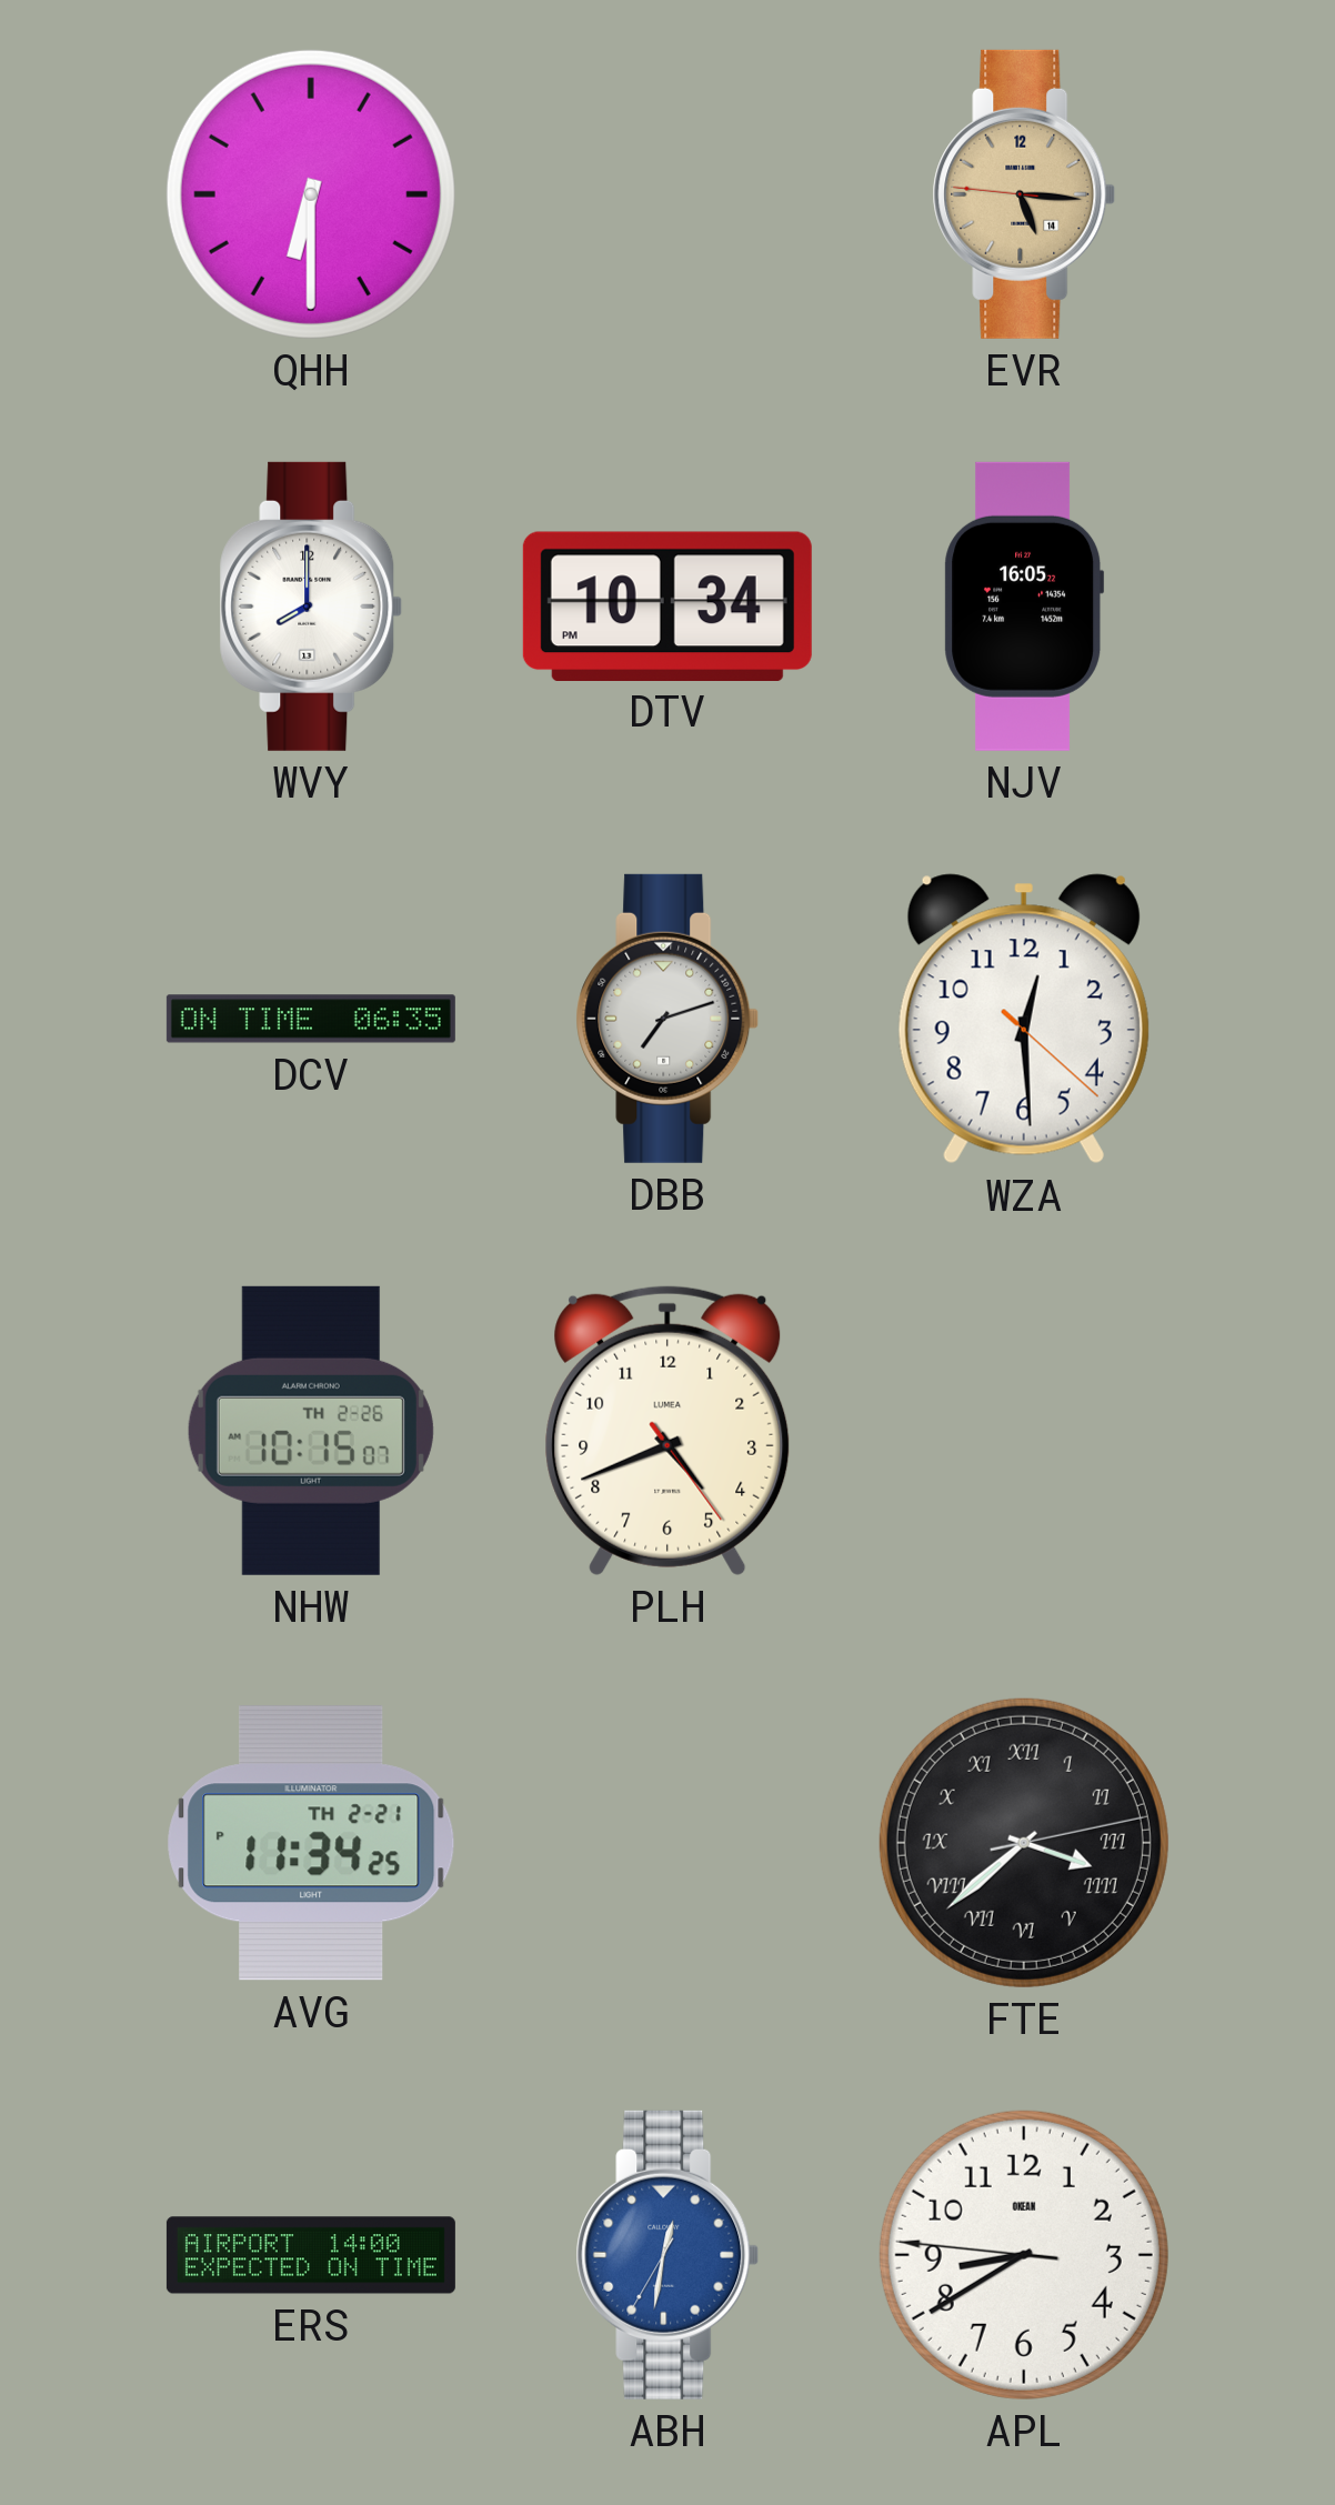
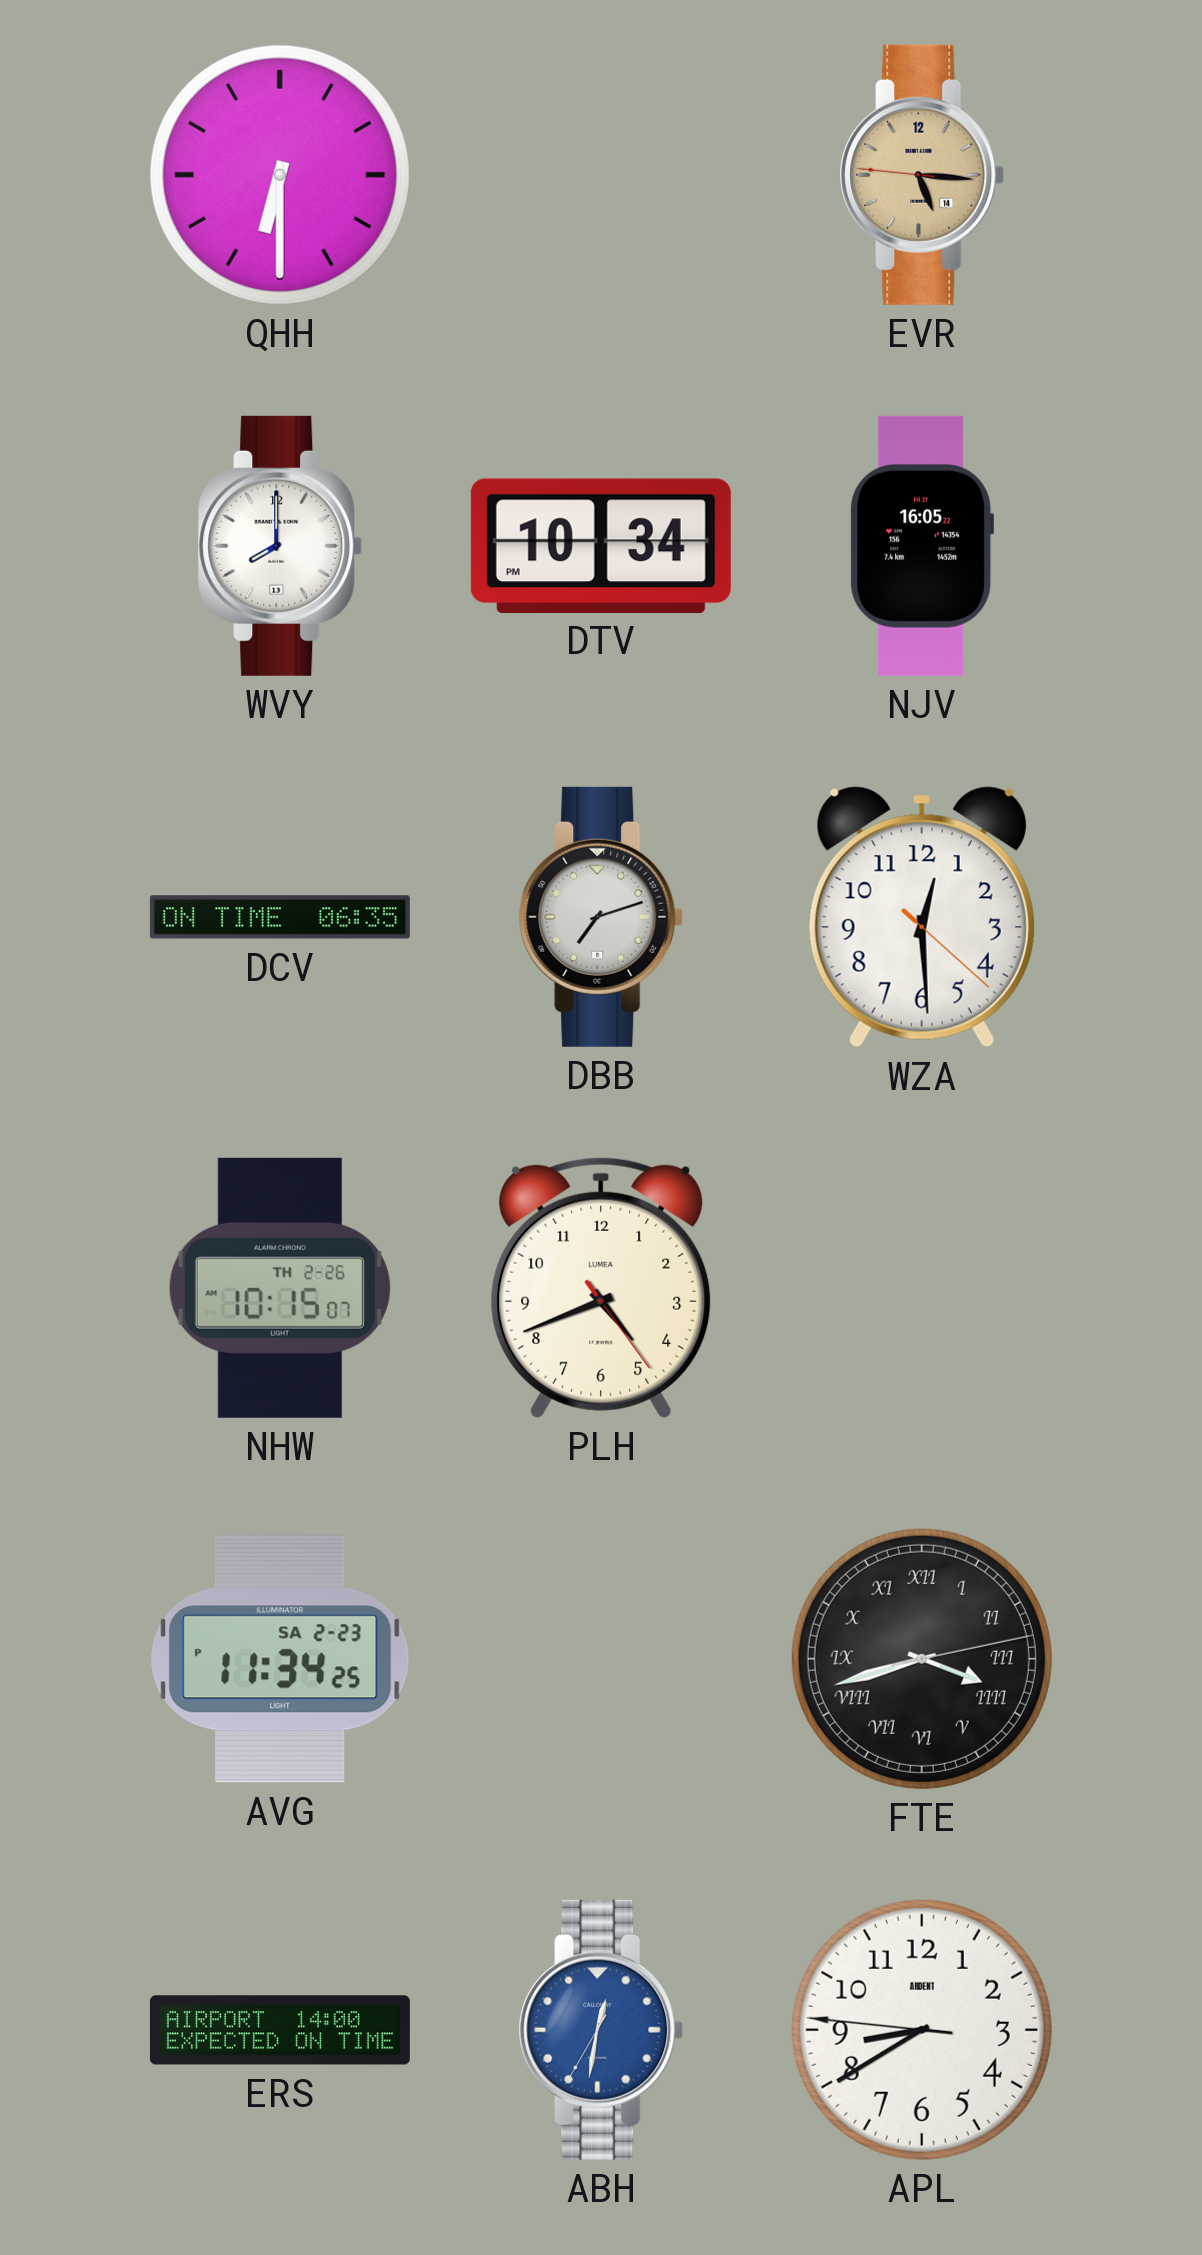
AVG date: TH 2-21 -> SA 2-23
FTE: 3:38 -> 3:42
APL brand: OKEAN -> ARDENT
